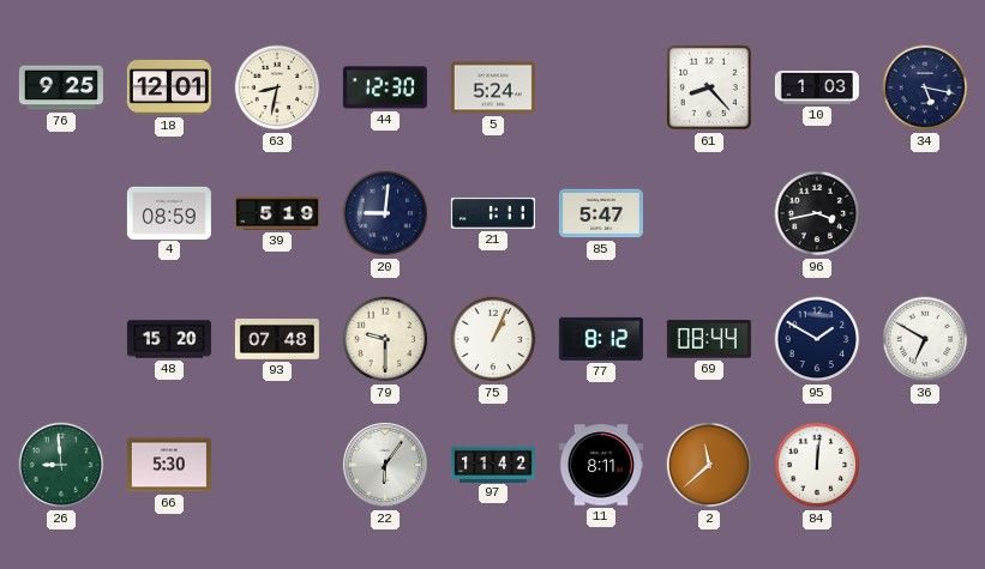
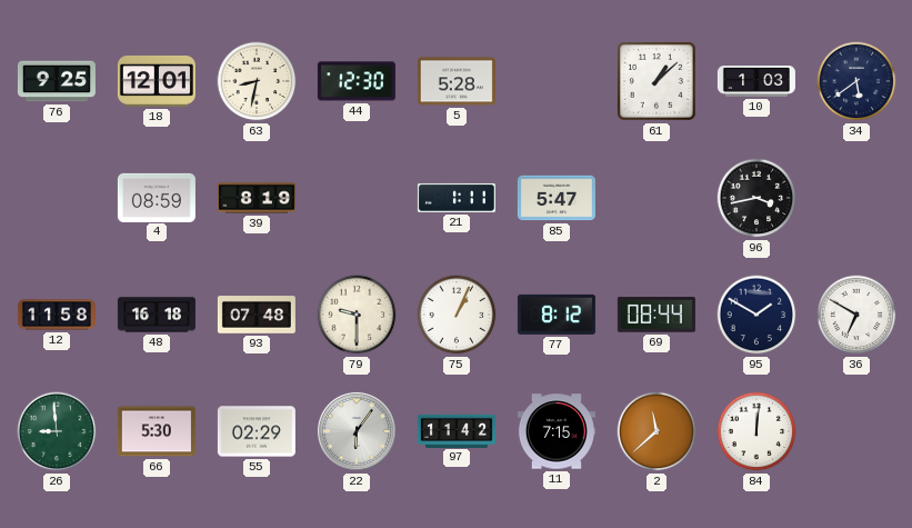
5: 5:24 -> 5:28
61: 8:23 -> 1:08
34: 5:17 -> 5:39
39: 5:19 -> 8:19
20: 9:01 -> none
12: none -> 11:58
48: 15:20 -> 16:18
55: none -> 02:29
11: 8:11 -> 7:15
